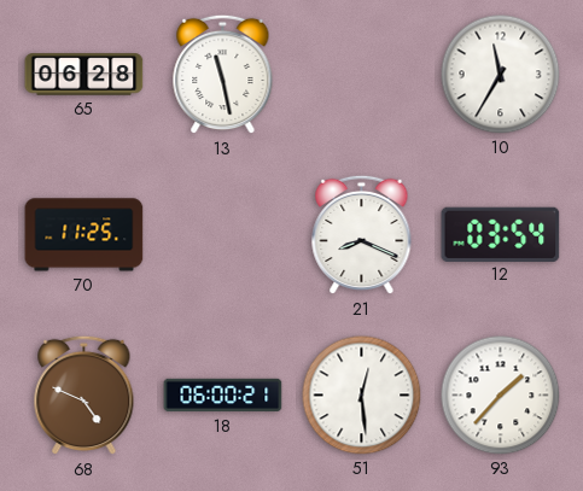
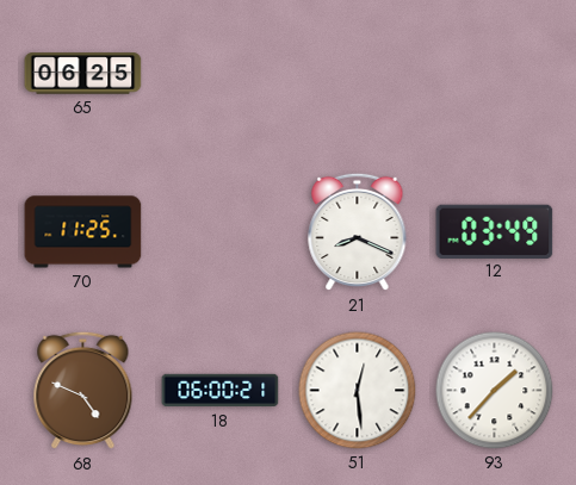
65: 06:28 -> 06:25
13: 11:28 -> none
10: 11:35 -> none
12: 03:54 -> 03:49
